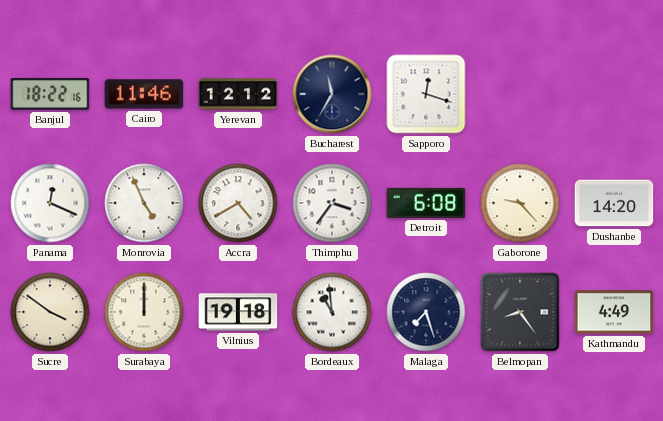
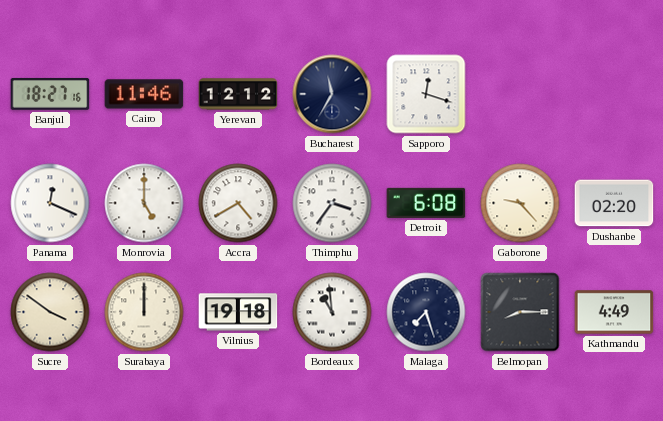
Banjul: 18:22 -> 18:27
Monrovia: 4:56 -> 5:00
Dushanbe: 14:20 -> 02:20
Belmopan: 8:24 -> 8:15
